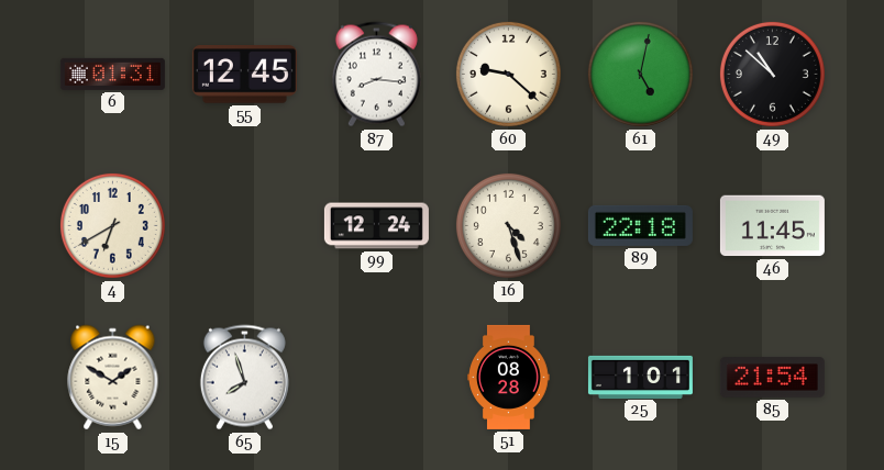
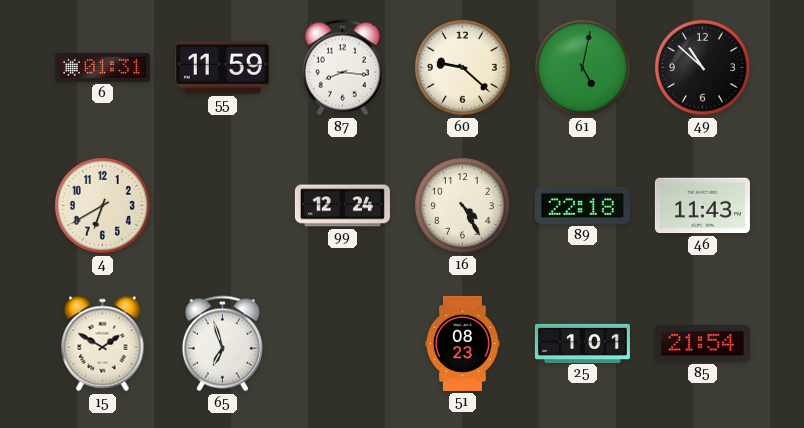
55: 12:45 -> 11:59
16: 4:27 -> 4:25
46: 11:45 -> 11:43
65: 7:57 -> 6:57
51: 08:28 -> 08:23
